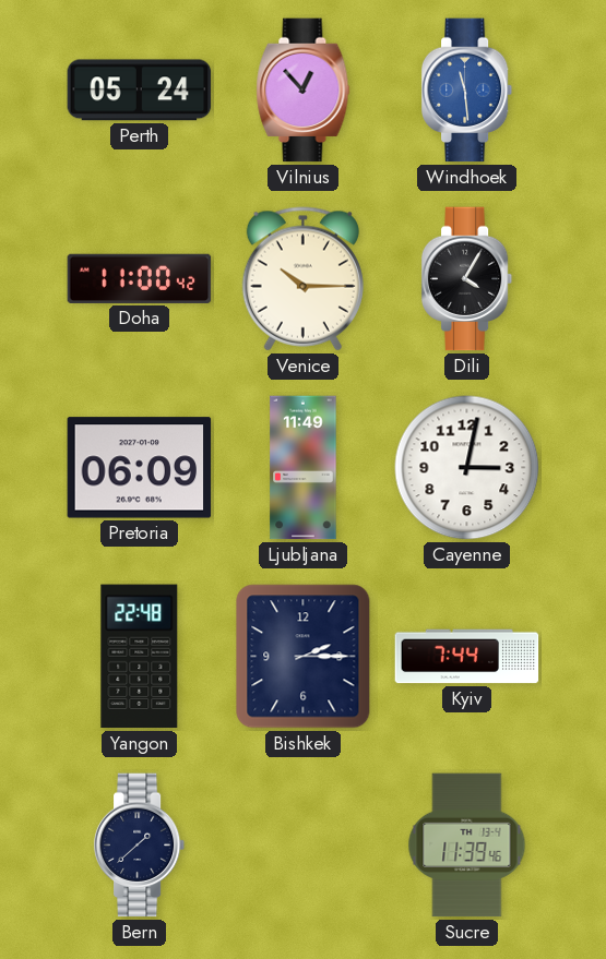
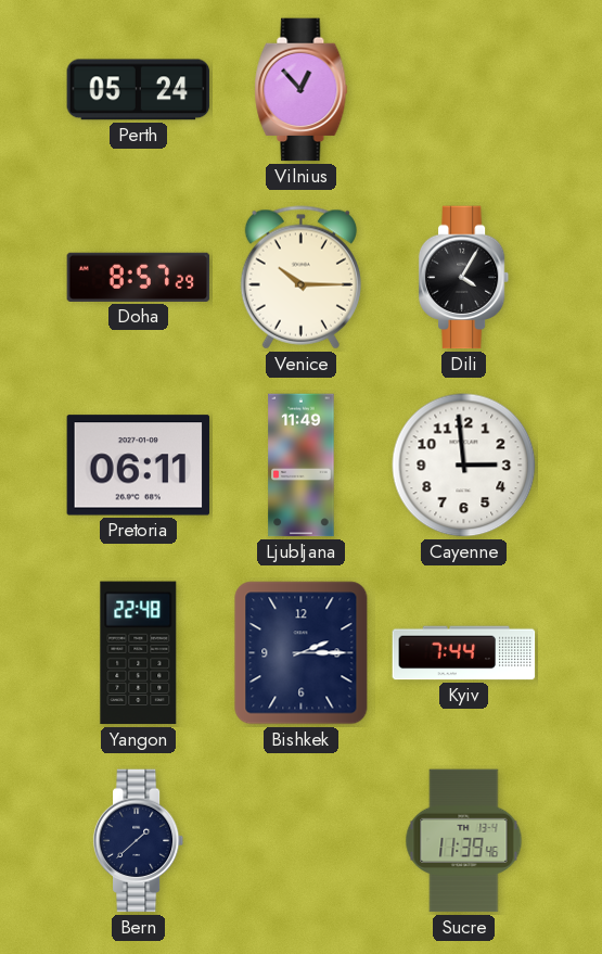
Windhoek: 11:29 -> none
Doha: 11:00 -> 8:57
Pretoria: 06:09 -> 06:11
Cayenne: 3:02 -> 2:59
